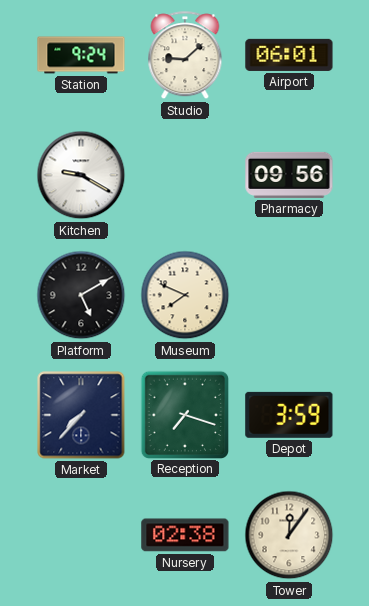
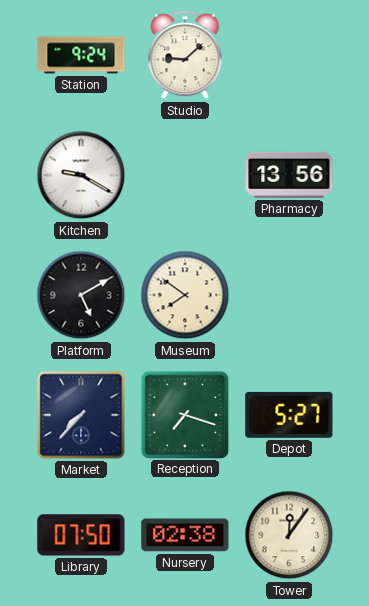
Airport: 06:01 -> none
Pharmacy: 09:56 -> 13:56
Museum: 7:49 -> 7:51
Depot: 3:59 -> 5:27
Library: none -> 07:50
